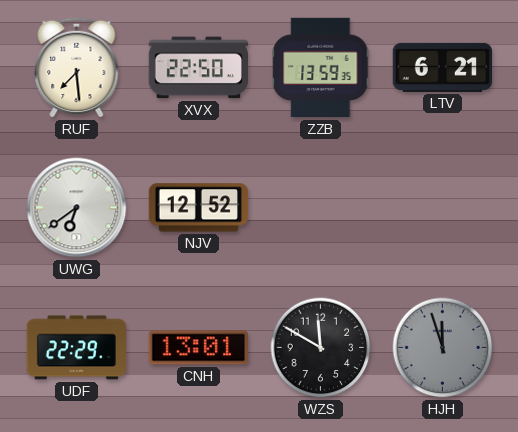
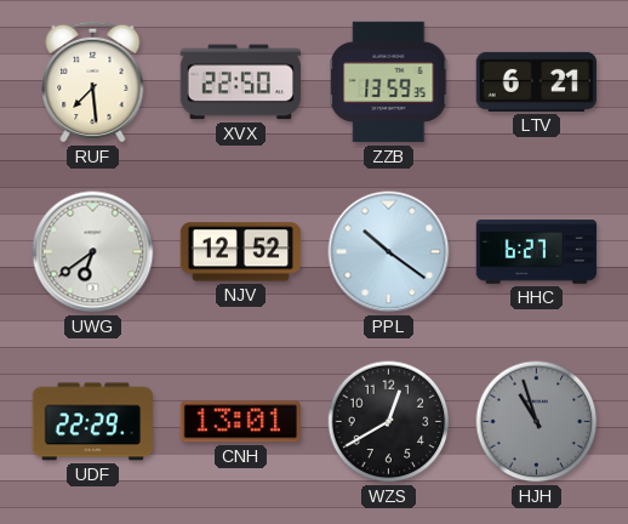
PPL: none -> 10:21
HHC: none -> 6:27
WZS: 11:50 -> 12:40
HJH: 11:57 -> 10:57
